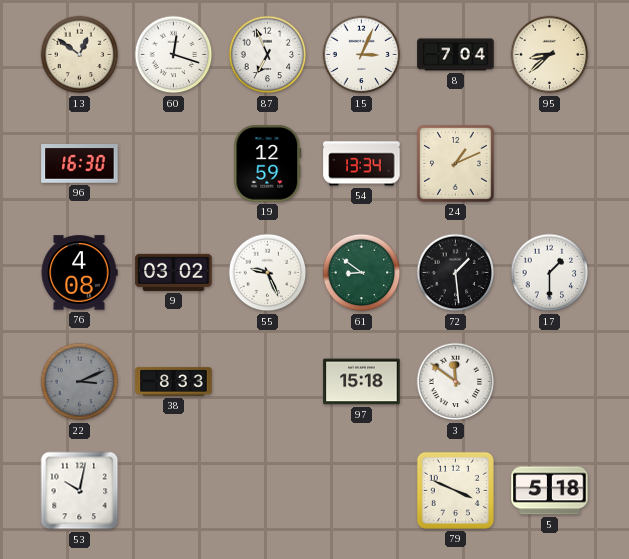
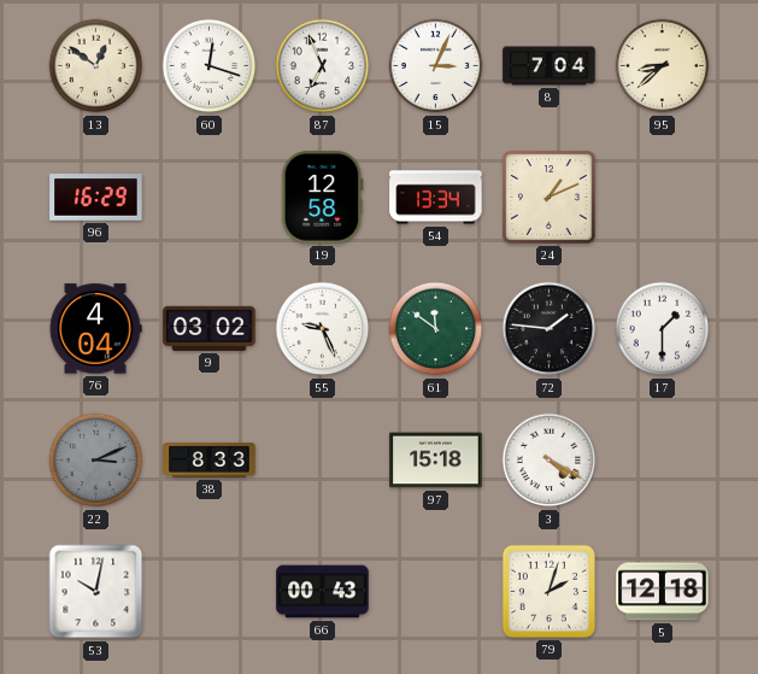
96: 16:30 -> 16:29
19: 12:59 -> 12:58
76: 4:08 -> 4:04
61: 8:51 -> 11:51
72: 1:29 -> 1:46
3: 11:51 -> 4:20
66: none -> 00:43
79: 3:49 -> 2:03
5: 5:18 -> 12:18
